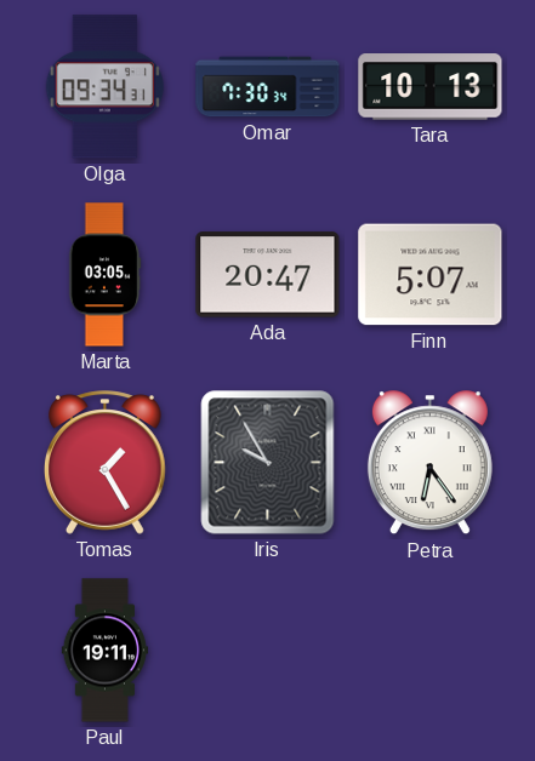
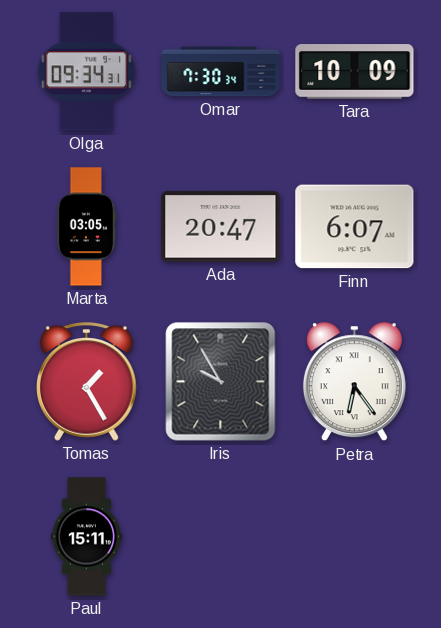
Tara: 10:13 -> 10:09
Finn: 5:07 -> 6:07
Paul: 19:11 -> 15:11
